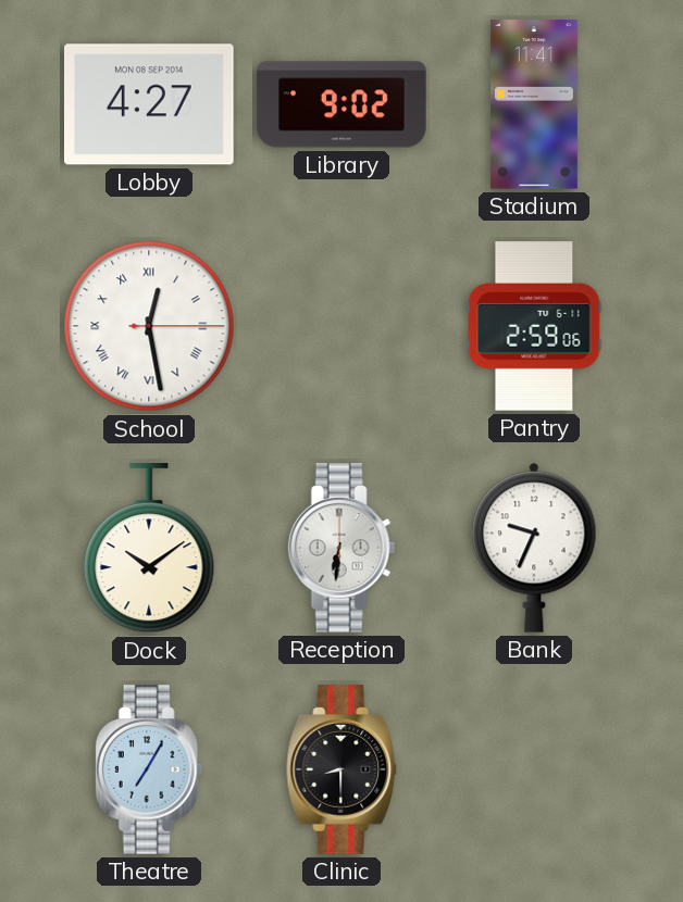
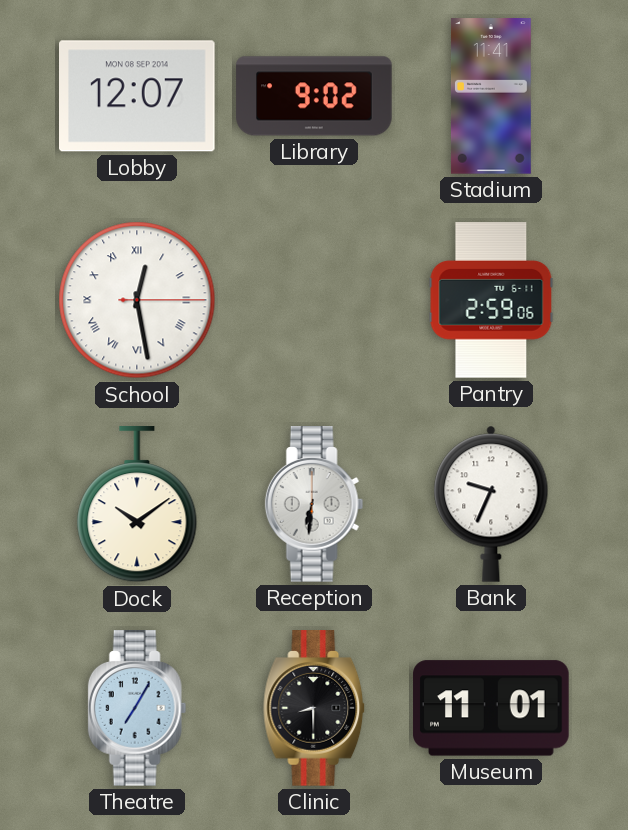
Lobby: 4:27 -> 12:07
Museum: none -> 11:01
